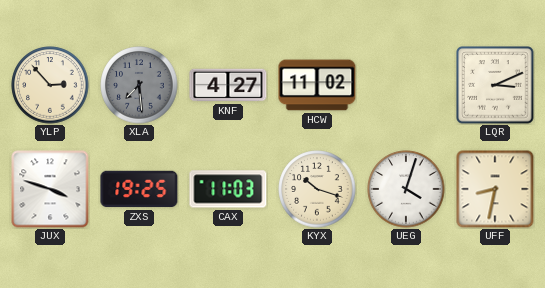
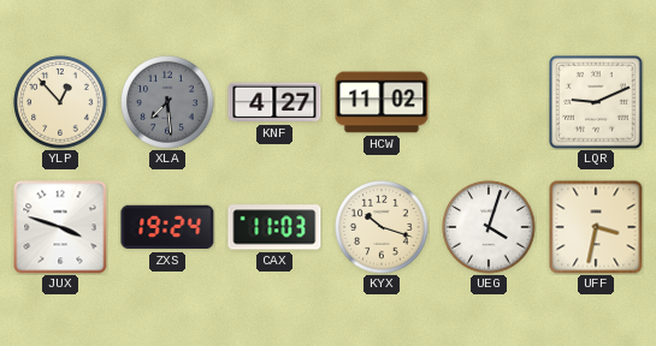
YLP: 2:53 -> 12:53
LQR: 3:11 -> 9:11
ZXS: 19:25 -> 19:24
UFF: 8:32 -> 3:32
